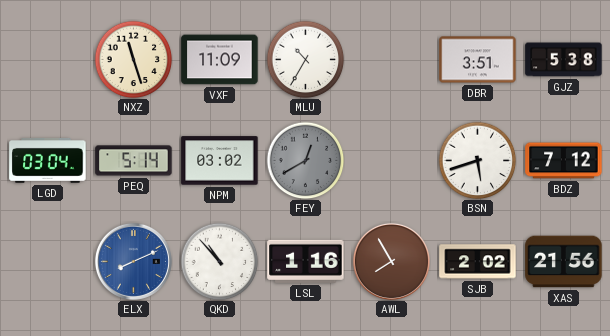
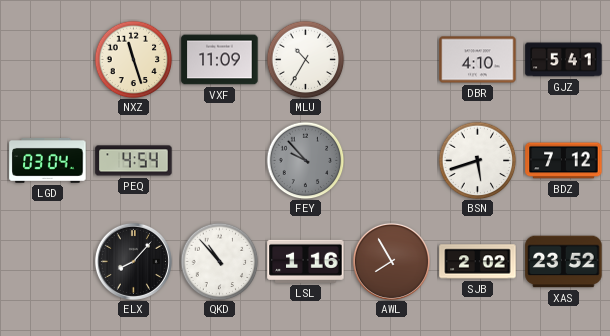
DBR: 3:51 -> 4:10
GJZ: 5:38 -> 5:41
PEQ: 5:14 -> 4:54
NPM: 03:02 -> none
FEY: 12:40 -> 9:53
ELX: 8:11 -> 8:07
ELX dial: blue -> black
XAS: 21:56 -> 23:52
